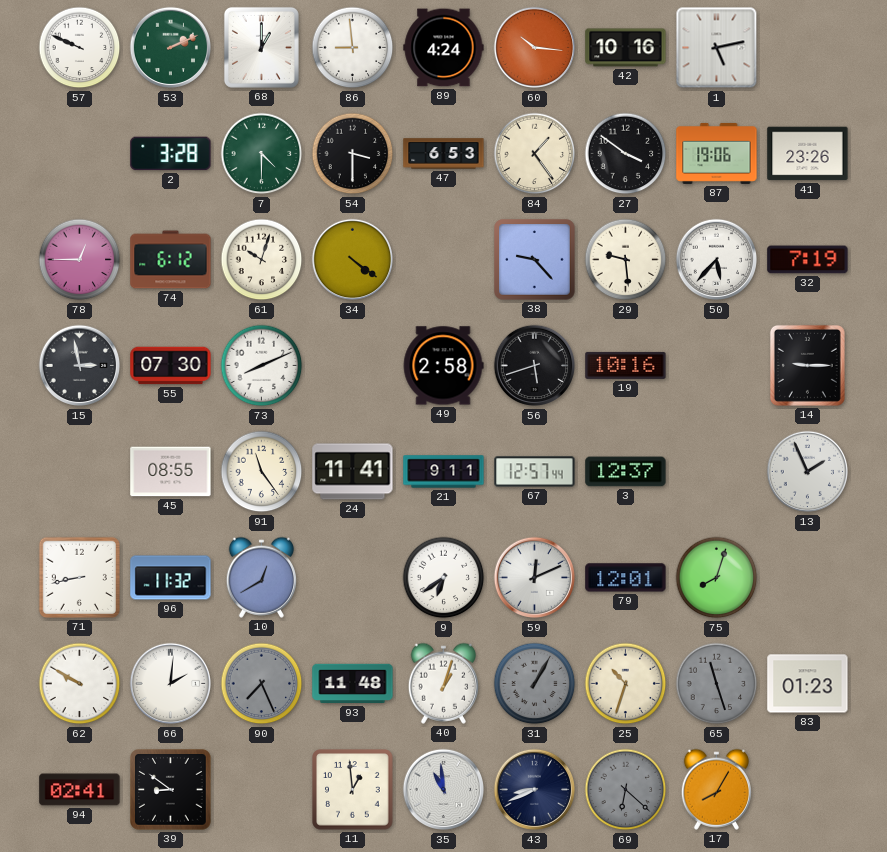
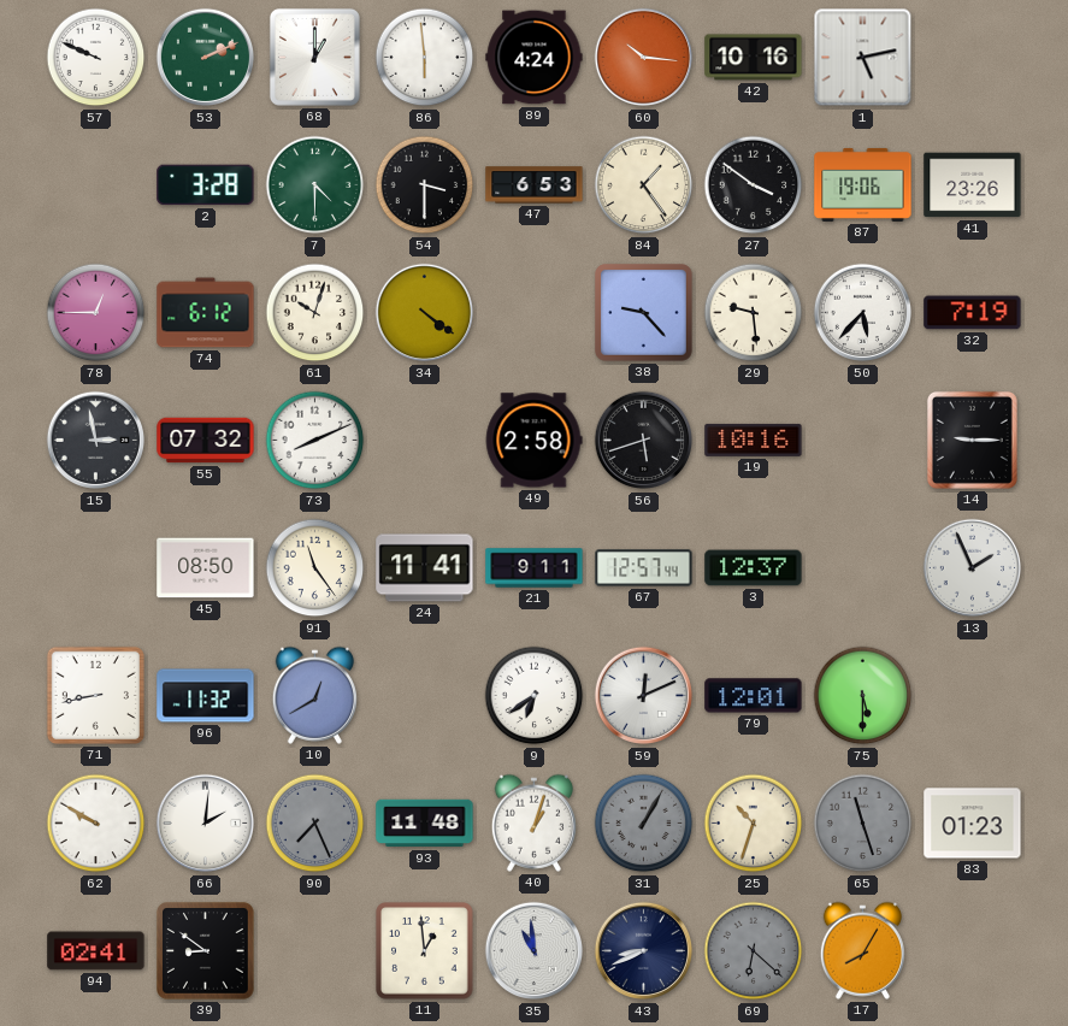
86: 8:59 -> 5:59
55: 07:30 -> 07:32
45: 08:55 -> 08:50
75: 8:03 -> 5:30
